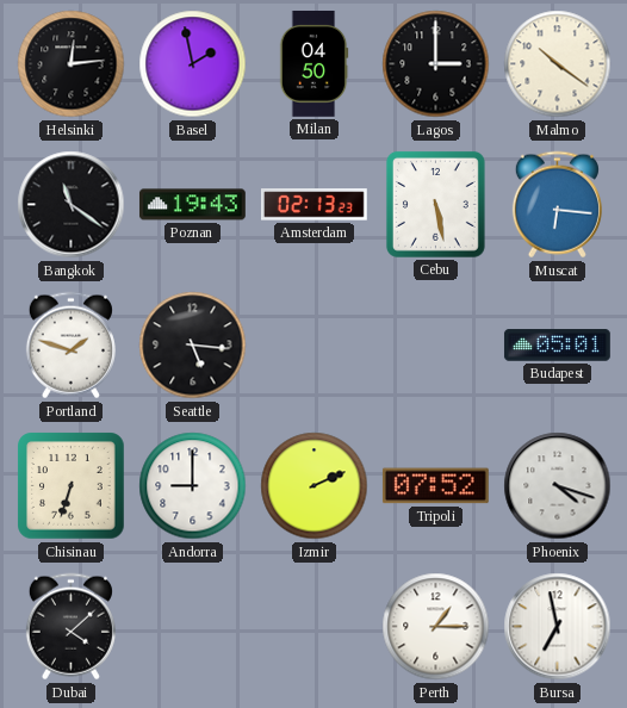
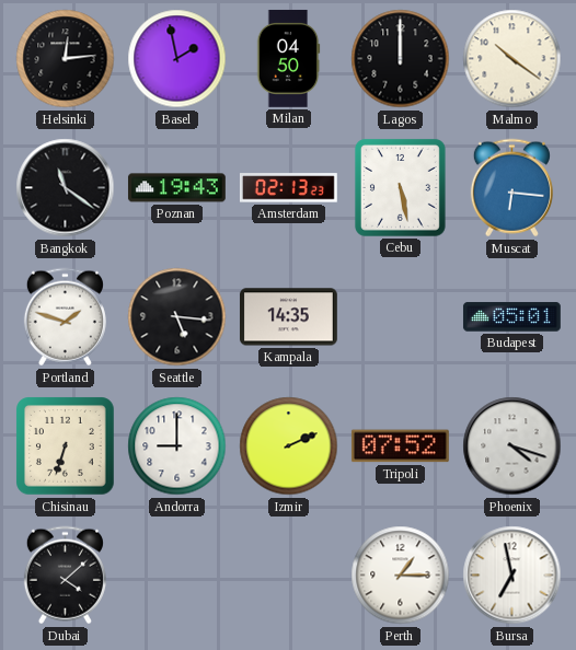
Lagos: 3:00 -> 12:00
Kampala: none -> 14:35
